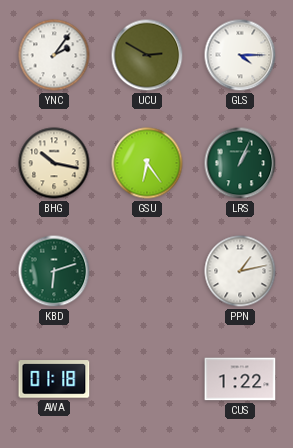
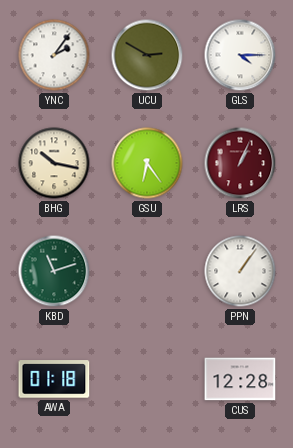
LRS dial: green -> burgundy
KBD: 6:12 -> 11:12
PPN: 1:13 -> 1:06
CUS: 1:22 -> 12:28
